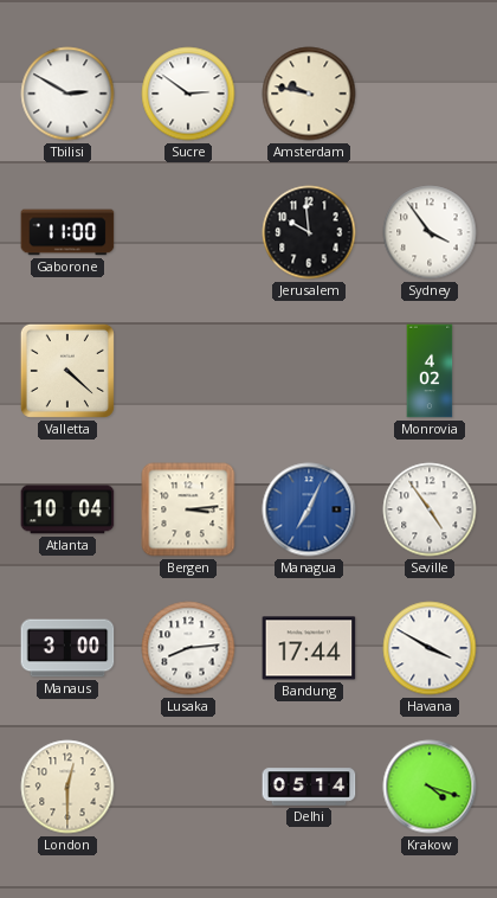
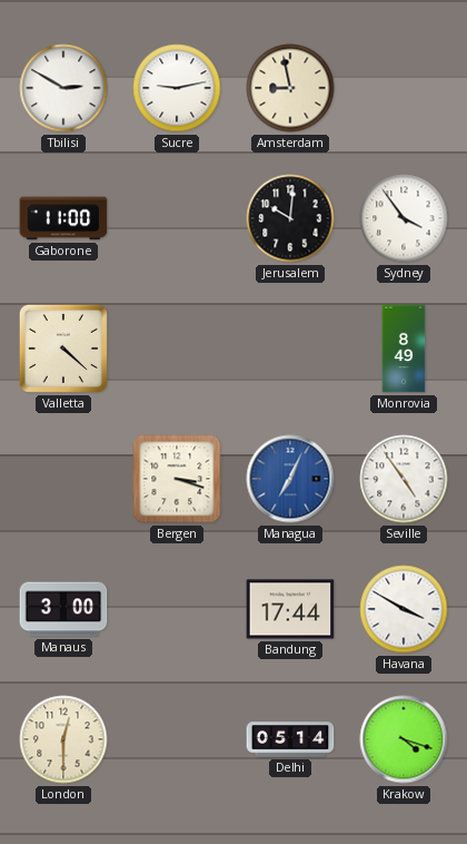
Sucre: 2:51 -> 9:13
Amsterdam: 9:47 -> 8:58
Jerusalem: 9:59 -> 10:01
Monrovia: 4:02 -> 8:49
Atlanta: 10:04 -> none
Bergen: 3:14 -> 3:18
Lusaka: 8:14 -> none
